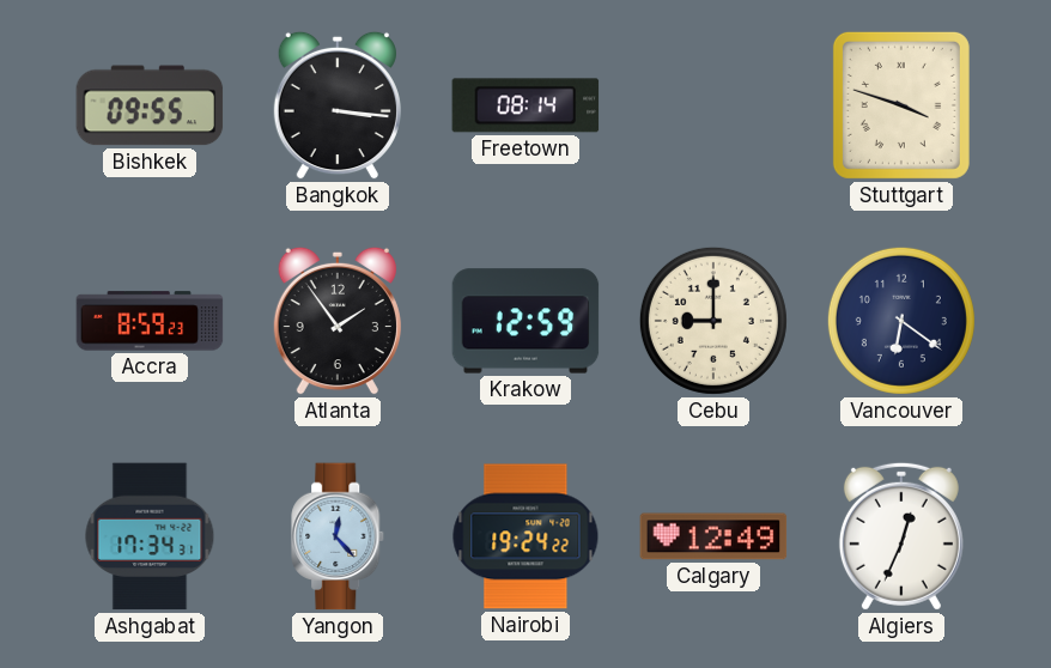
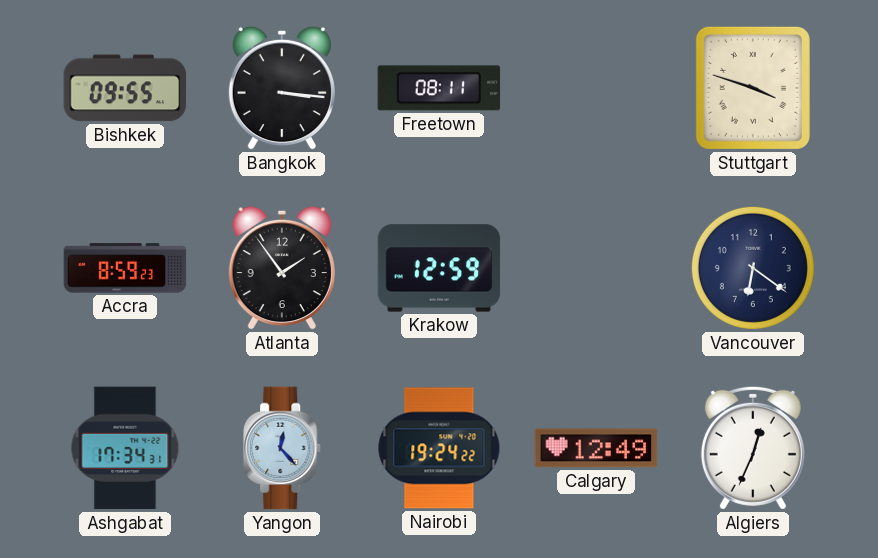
Freetown: 08:14 -> 08:11
Cebu: 9:00 -> none
